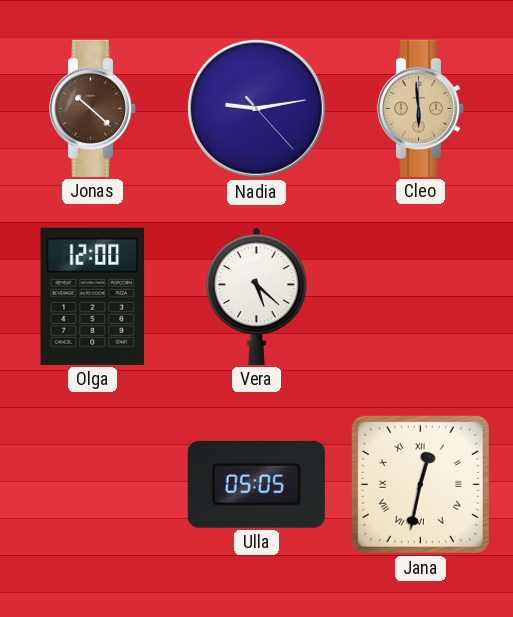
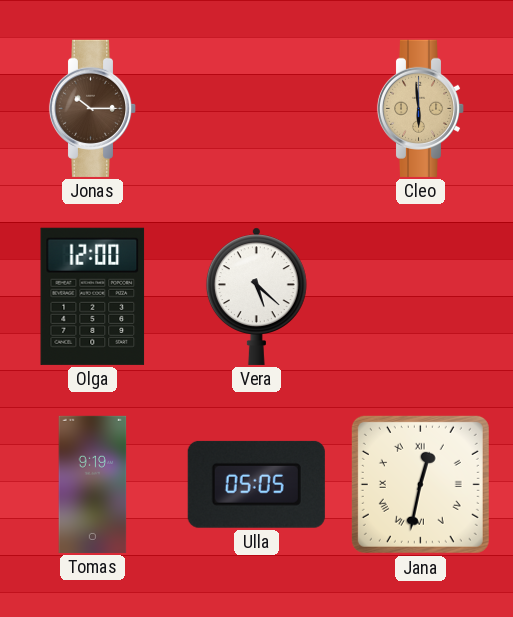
Jonas: 10:22 -> 10:15
Nadia: 9:13 -> none
Tomas: none -> 9:19
